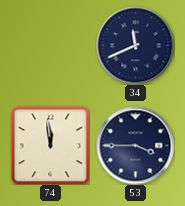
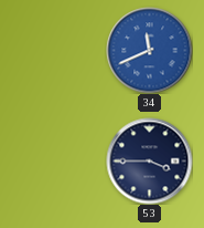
34 dial: navy -> blue
74: 11:59 -> none
